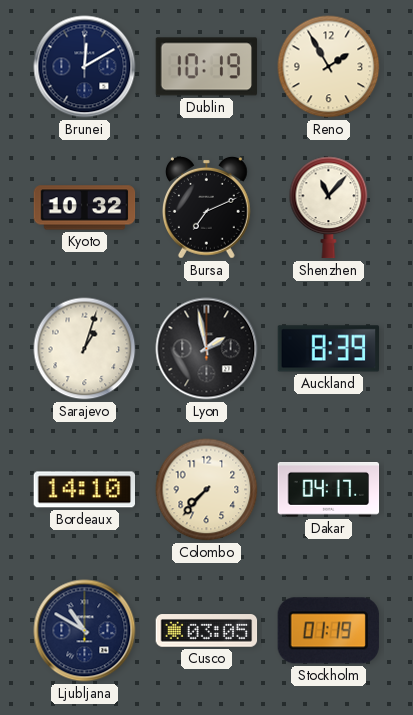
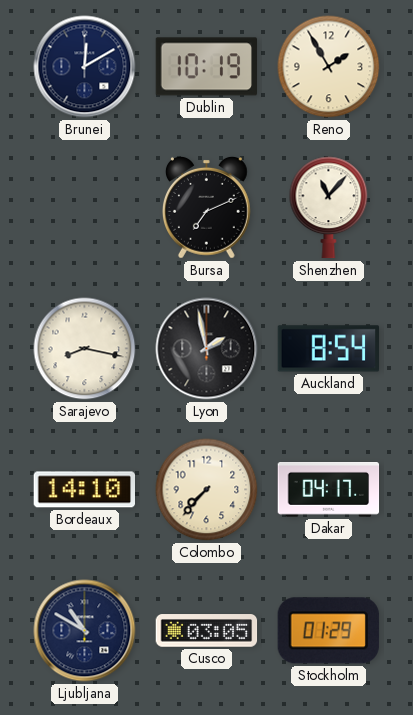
Kyoto: 10:32 -> none
Sarajevo: 1:03 -> 8:17
Auckland: 8:39 -> 8:54
Stockholm: 01:19 -> 01:29
